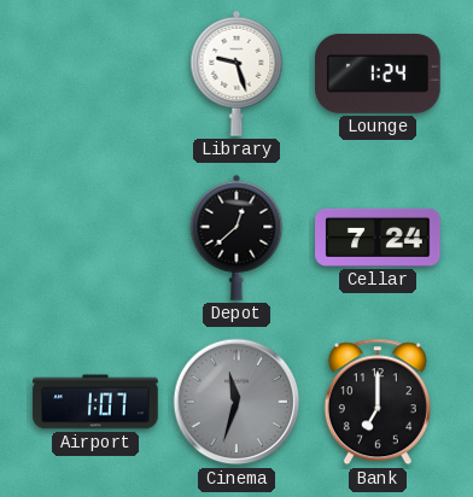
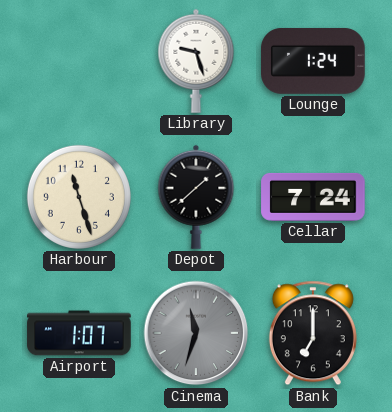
Harbour: none -> 11:27
Depot: 12:38 -> 1:38
